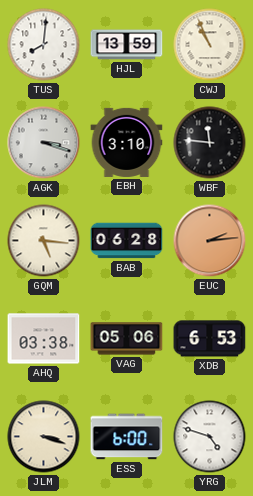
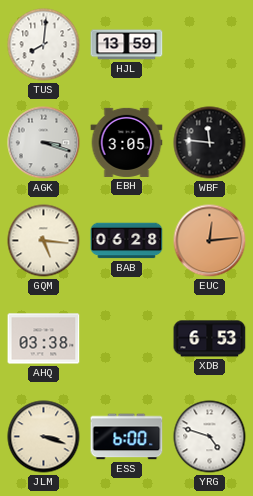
CWJ: 10:56 -> none
EBH: 3:10 -> 3:05
EUC: 2:14 -> 12:14
VAG: 05:06 -> none
